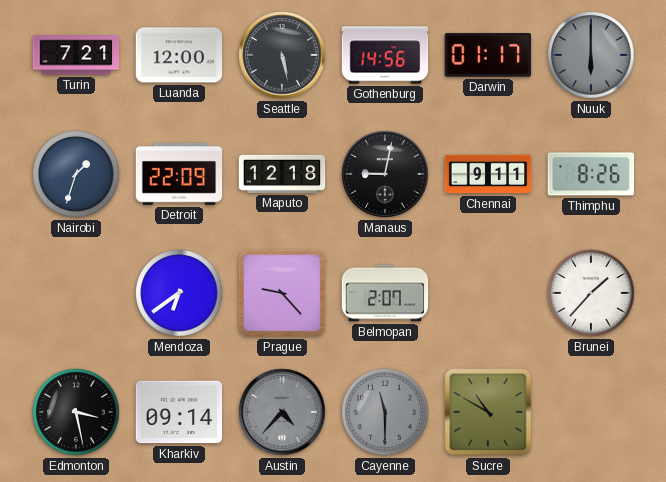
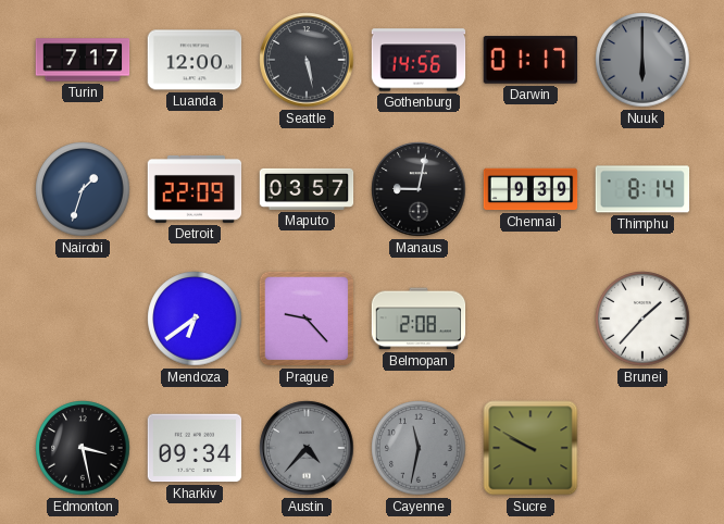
Turin: 7:21 -> 7:17
Maputo: 12:18 -> 03:57
Chennai: 9:11 -> 9:39
Thimphu: 8:26 -> 8:14
Belmopan: 2:07 -> 2:08
Kharkiv: 09:14 -> 09:34
Cayenne: 11:30 -> 11:32
Sucre: 10:50 -> 9:50
